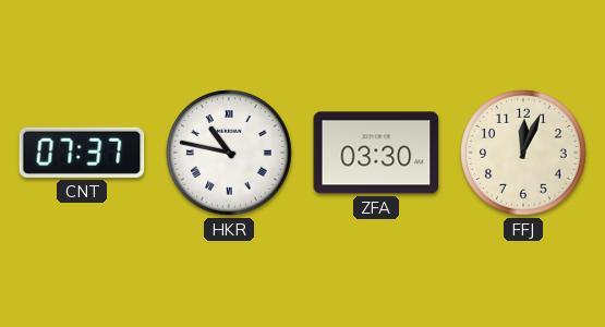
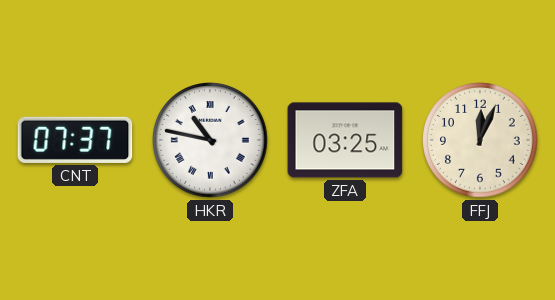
ZFA: 03:30 -> 03:25
